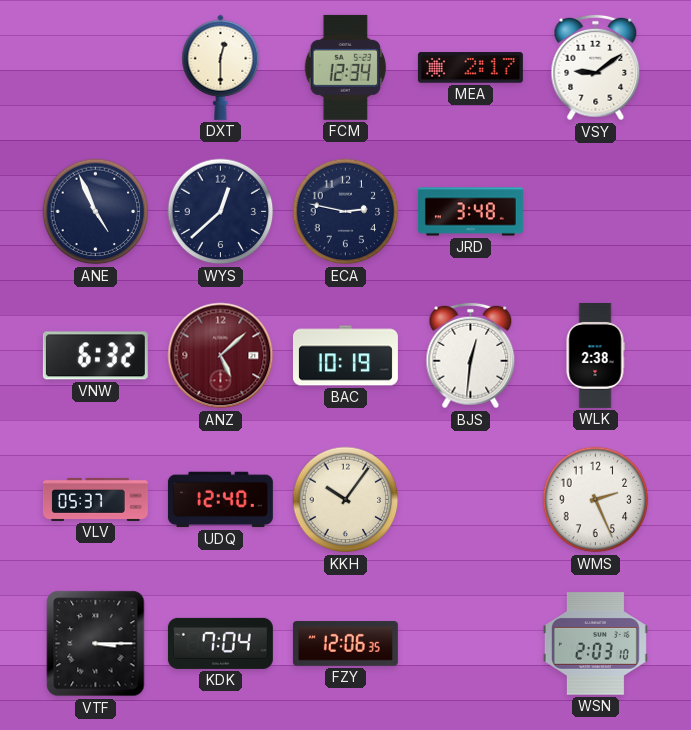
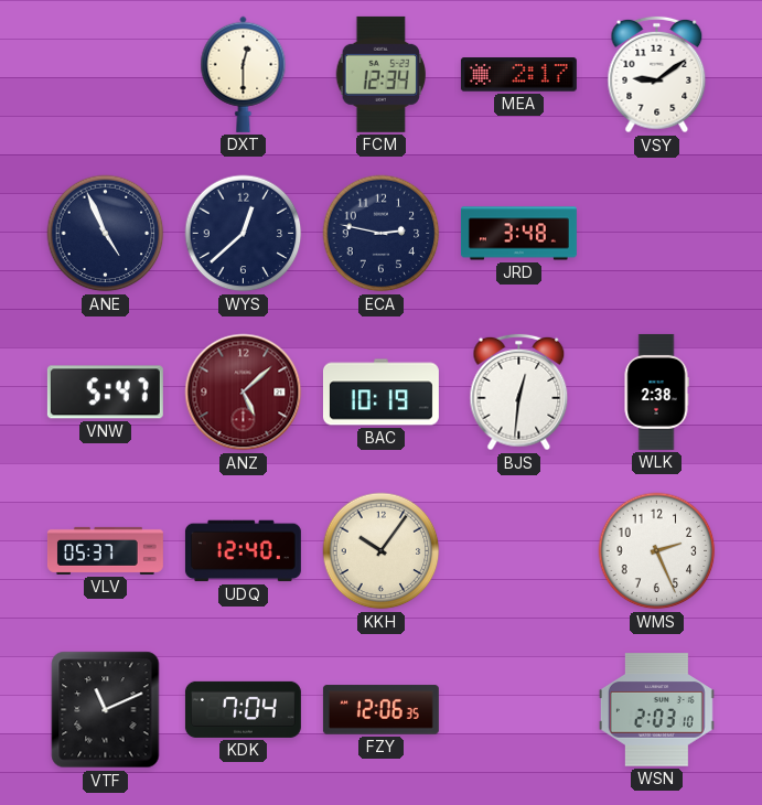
VNW: 6:32 -> 5:47
VTF: 3:15 -> 11:11
